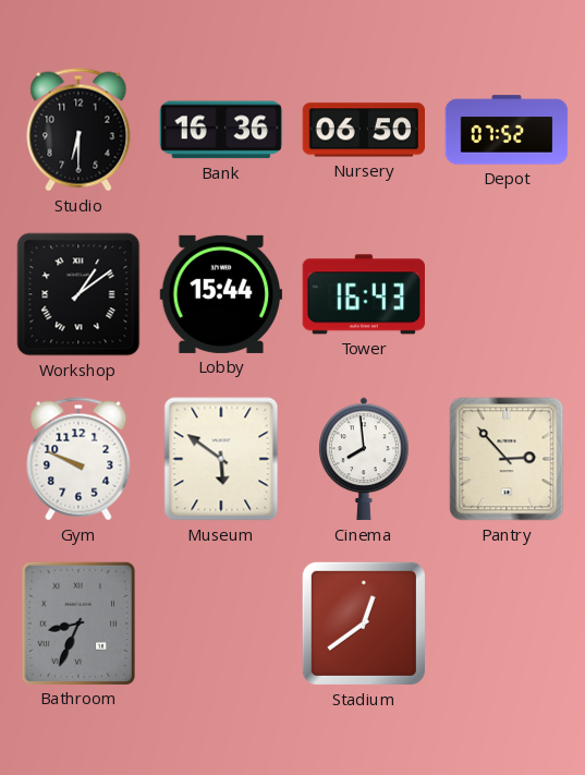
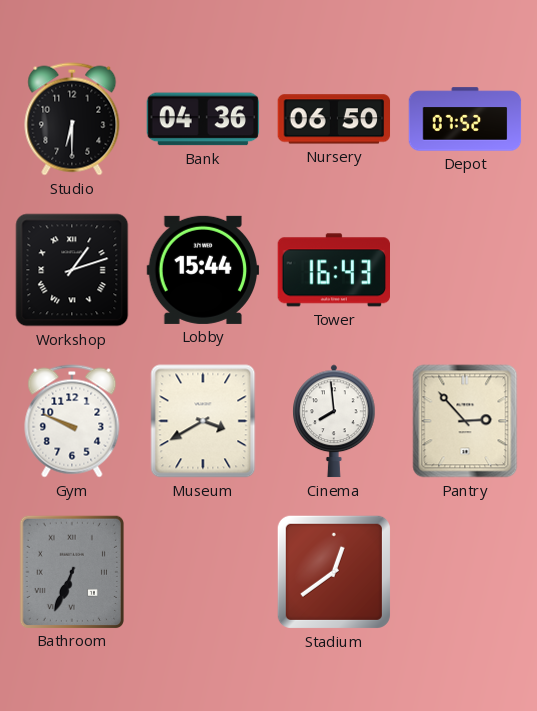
Bank: 16:36 -> 04:36
Workshop: 1:09 -> 1:12
Museum: 5:51 -> 3:40
Bathroom: 8:34 -> 6:34
